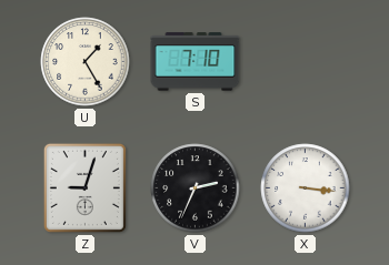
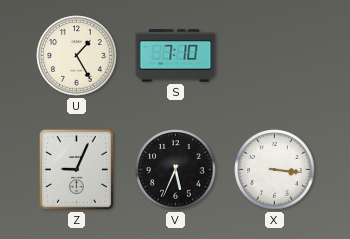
Z: 9:03 -> 9:04
V: 2:34 -> 5:34
